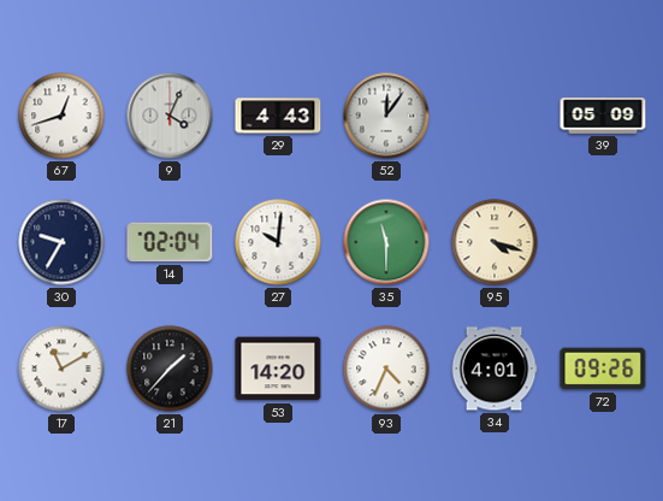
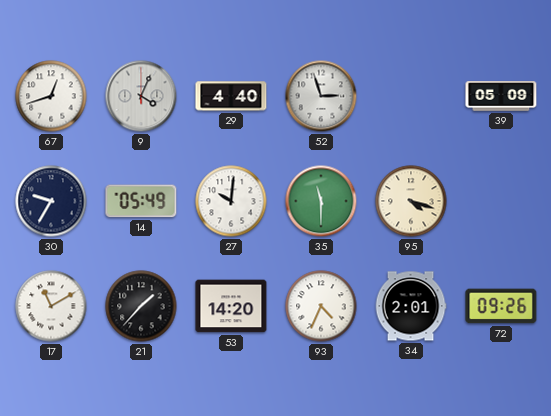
29: 4:43 -> 4:40
52: 12:06 -> 2:57
14: 02:04 -> 05:49
34: 4:01 -> 2:01
